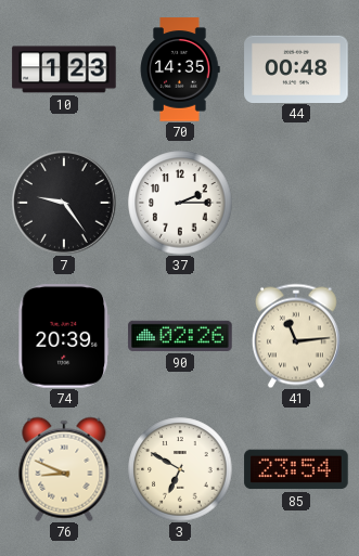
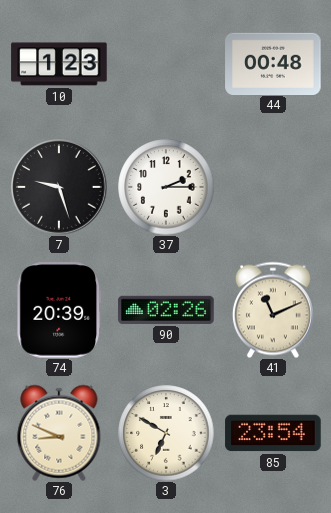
70: 14:35 -> none
7: 9:24 -> 9:27
41: 11:14 -> 11:11
